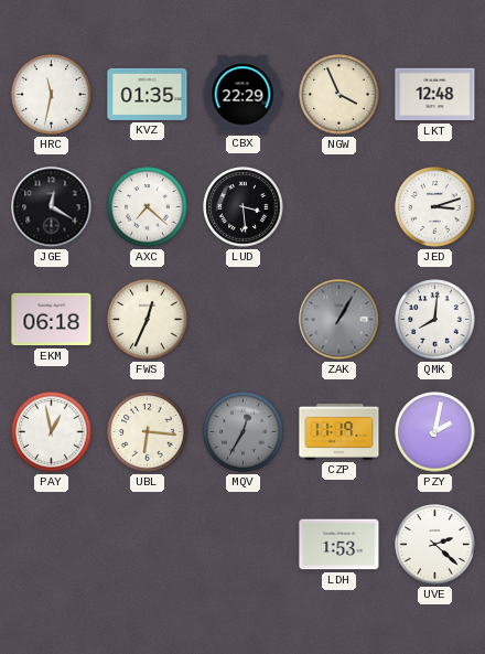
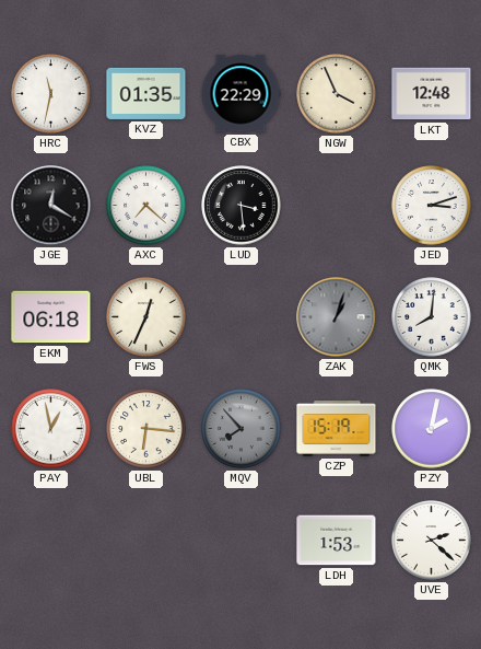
ZAK: 1:05 -> 1:03
MQV: 12:35 -> 7:53
CZP: 11:19 -> 15:19
